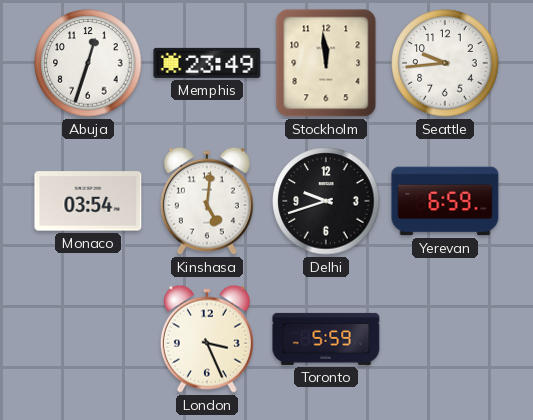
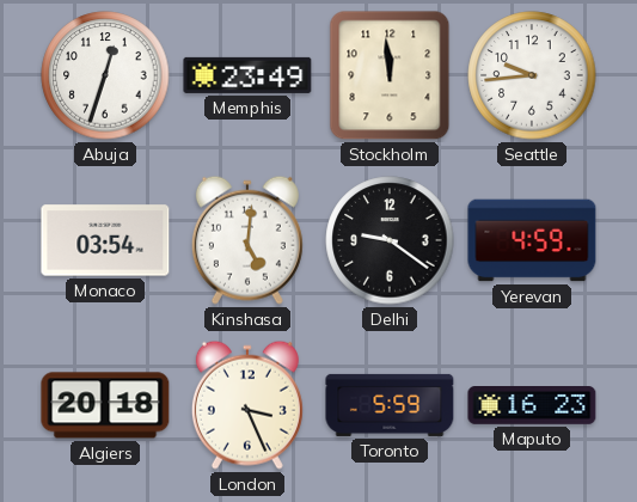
Delhi: 9:42 -> 9:21
Yerevan: 6:59 -> 4:59
Algiers: none -> 20:18
Maputo: none -> 16:23
